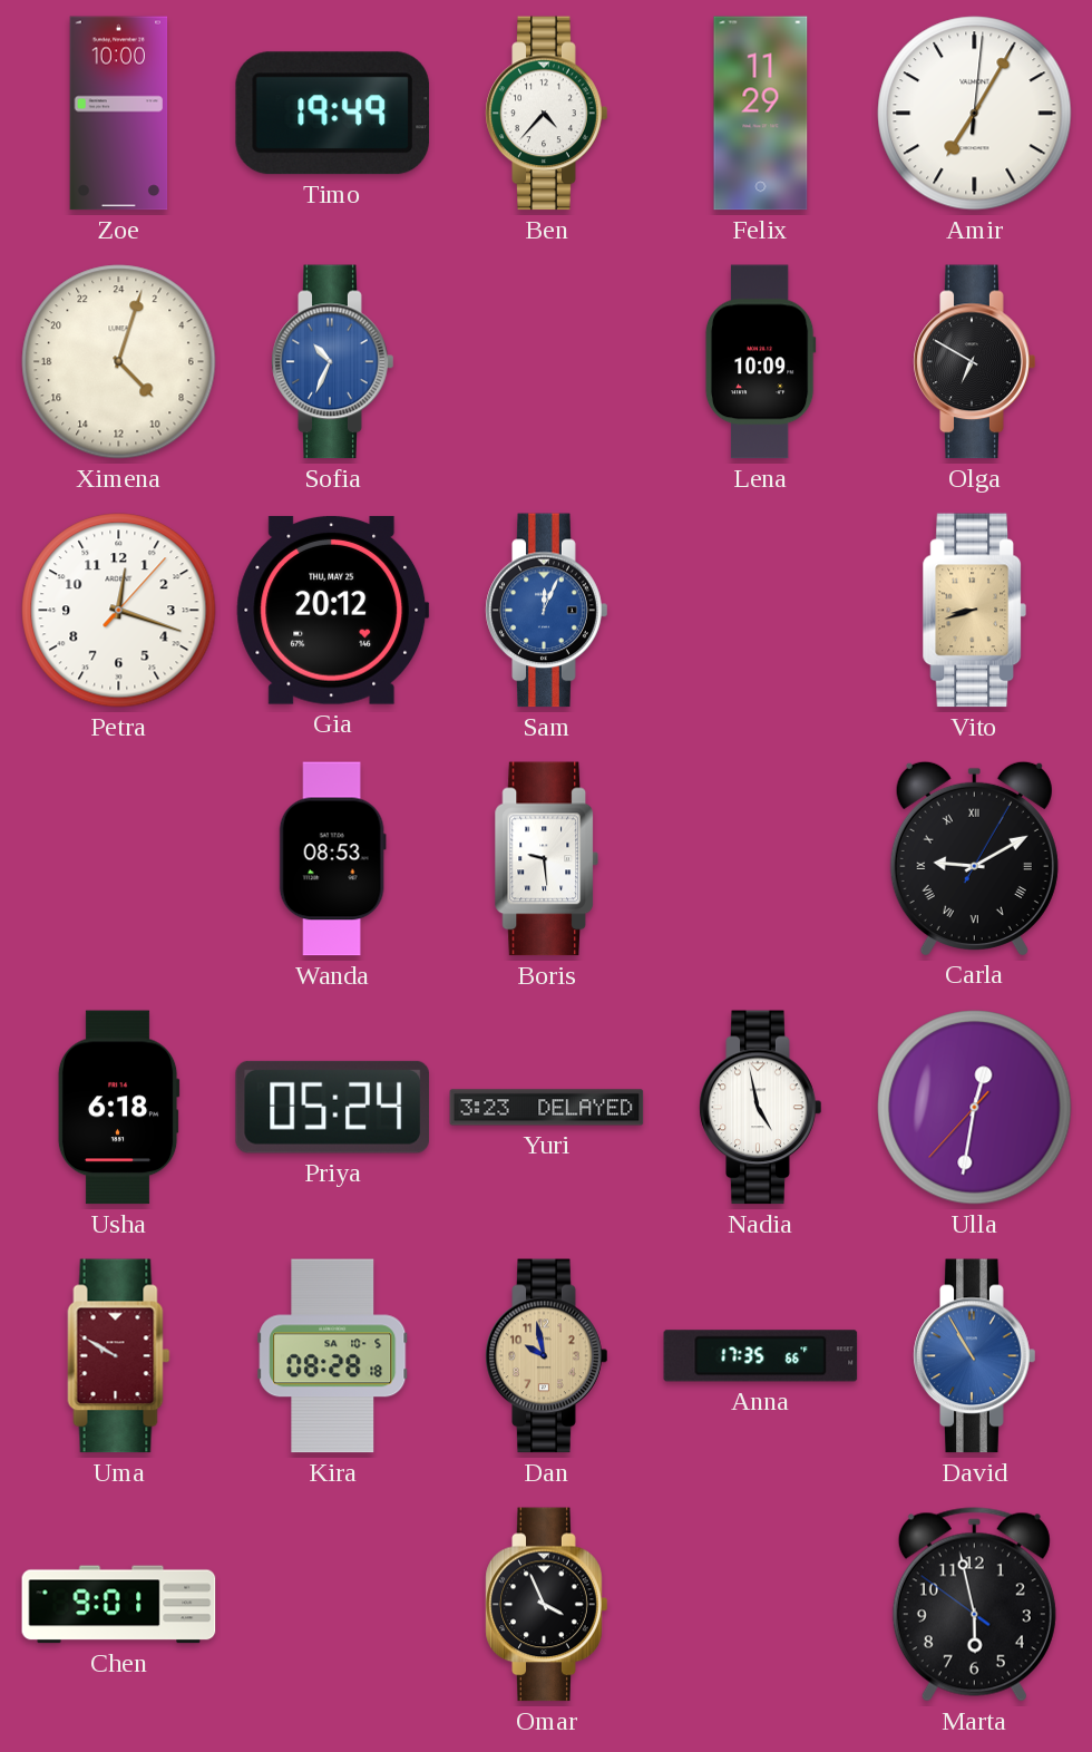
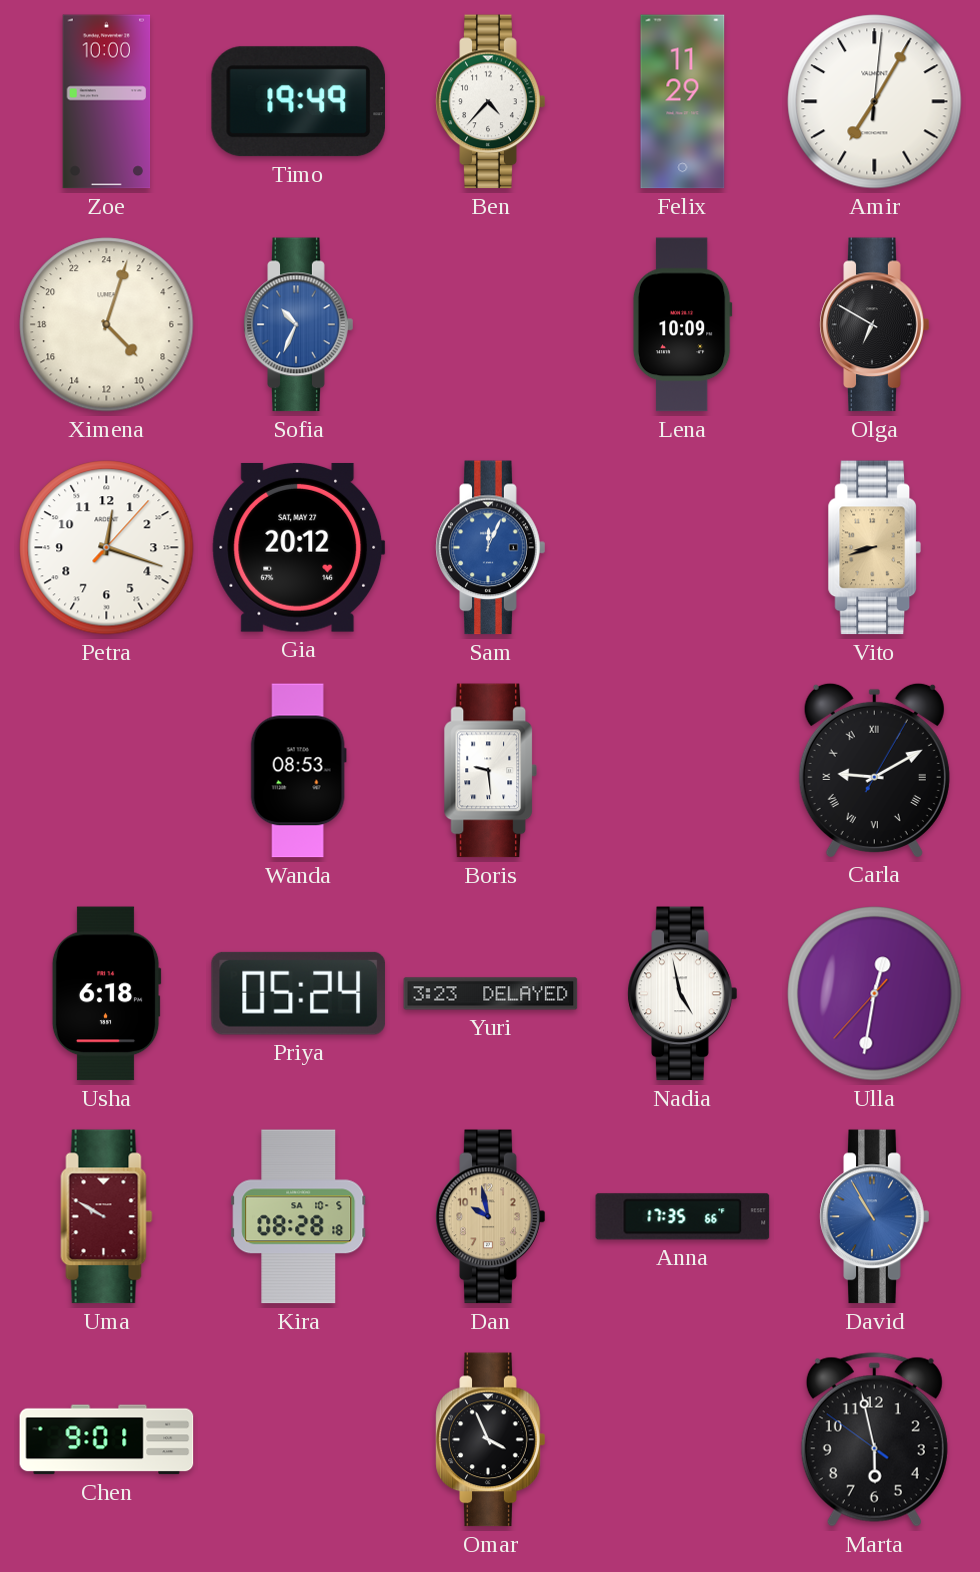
Gia date: THU, MAY 25 -> SAT, MAY 27
